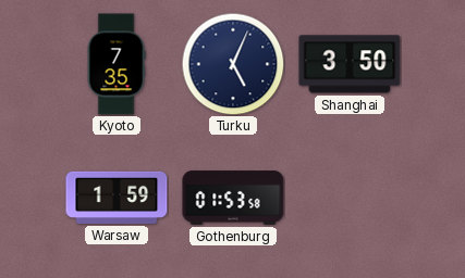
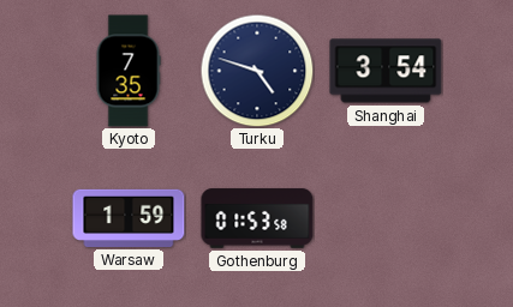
Turku: 5:04 -> 4:48
Shanghai: 3:50 -> 3:54
